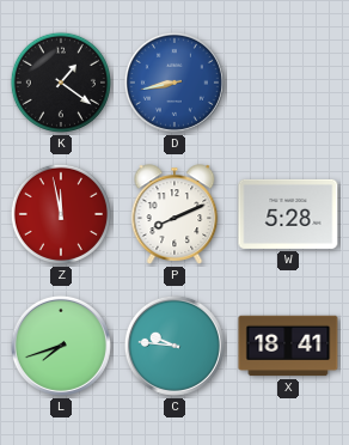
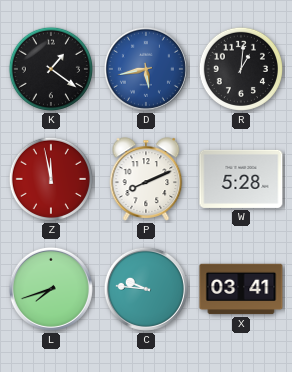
D: 8:43 -> 5:43
R: none -> 1:01
X: 18:41 -> 03:41
